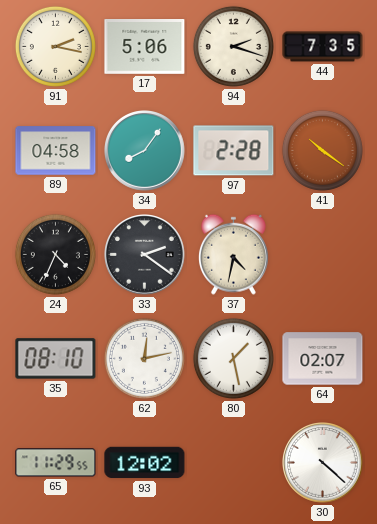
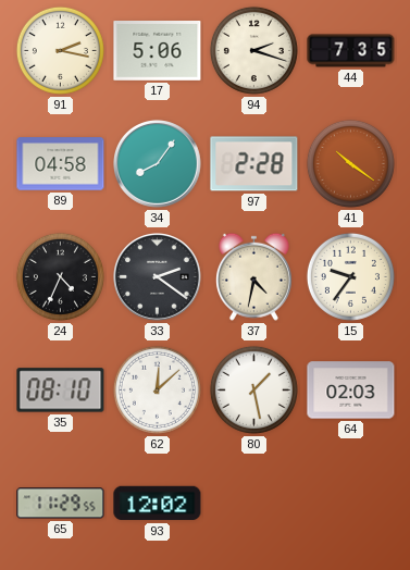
15: none -> 9:36
62: 12:13 -> 12:08
64: 02:07 -> 02:03
30: 4:22 -> none
